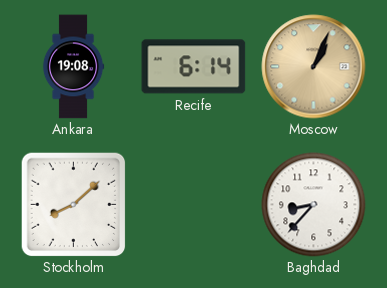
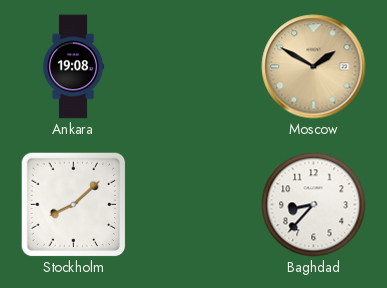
Recife: 6:14 -> none
Moscow: 1:04 -> 1:50
